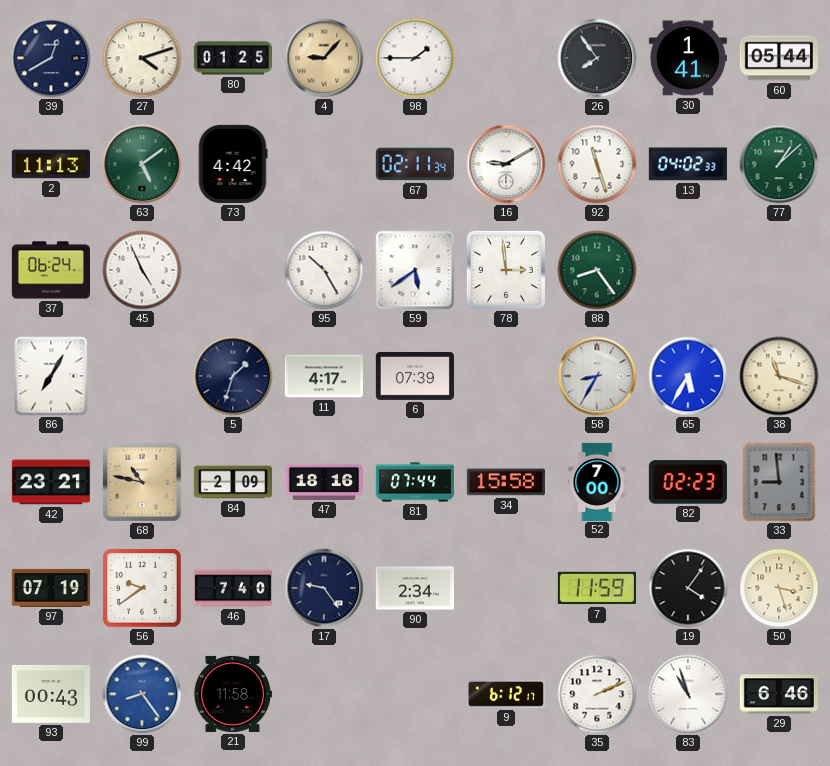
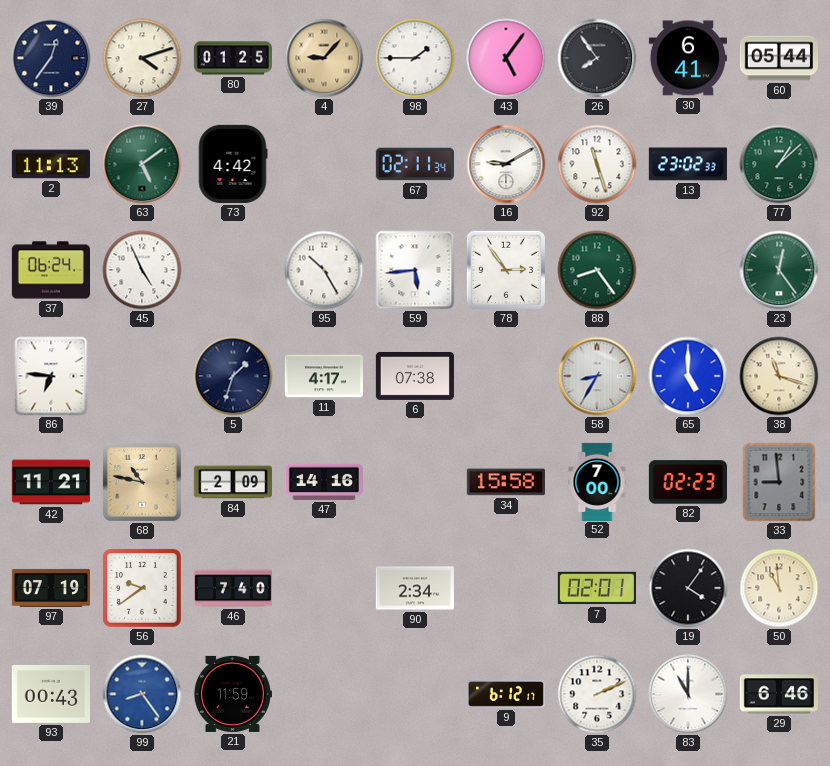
39: 12:40 -> 12:36
43: none -> 5:06
30: 1:41 -> 6:41
13: 04:02 -> 23:02
59: 5:39 -> 5:44
78: 2:59 -> 2:54
23: none -> 12:24
86: 7:05 -> 6:46
6: 07:39 -> 07:38
65: 5:35 -> 5:00
42: 23:21 -> 11:21
47: 18:16 -> 14:16
81: 07:44 -> none
17: 9:24 -> none
7: 11:59 -> 02:01
50: 3:27 -> 10:59
21: 11:58 -> 11:59
83: 10:57 -> 11:00
